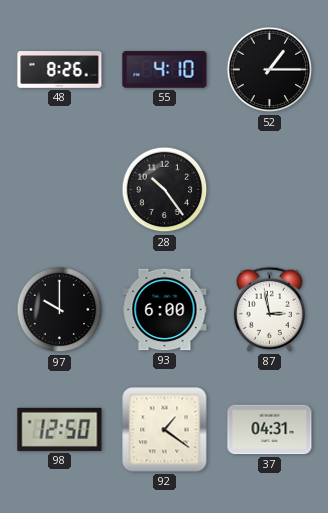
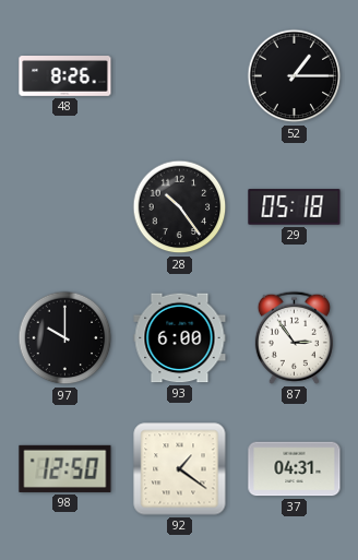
55: 4:10 -> none
29: none -> 05:18
87: 2:58 -> 2:54
